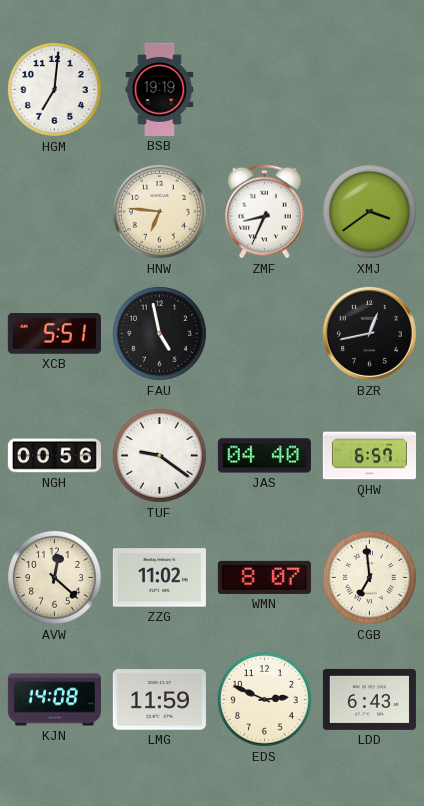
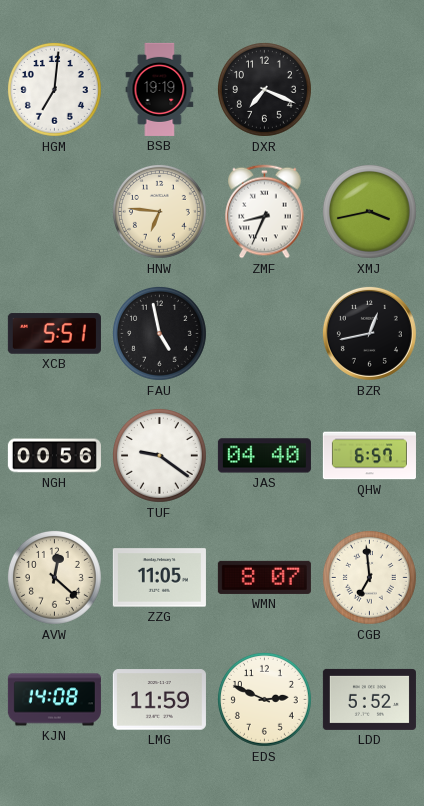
DXR: none -> 7:19
XMJ: 3:39 -> 3:43
ZZG: 11:02 -> 11:05
LDD: 6:43 -> 5:52
